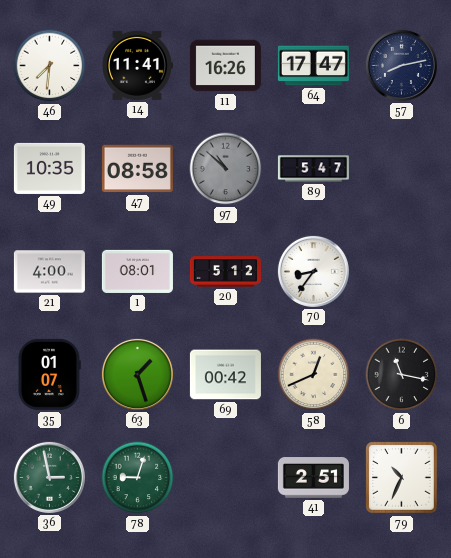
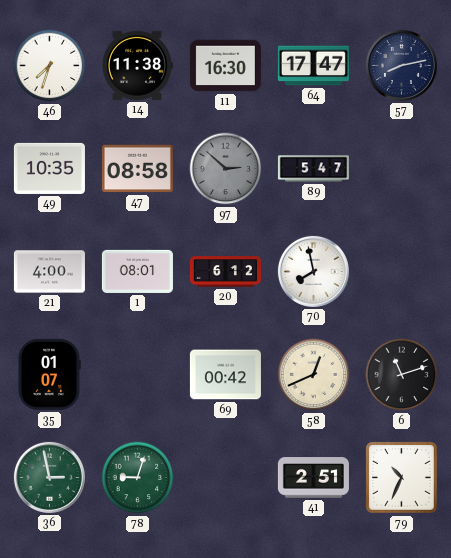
46: 7:31 -> 7:33
14: 11:41 -> 11:38
11: 16:26 -> 16:30
97: 10:52 -> 2:52
20: 5:12 -> 6:12
70: 8:36 -> 7:58
63: 1:27 -> none
6: 11:17 -> 11:12
